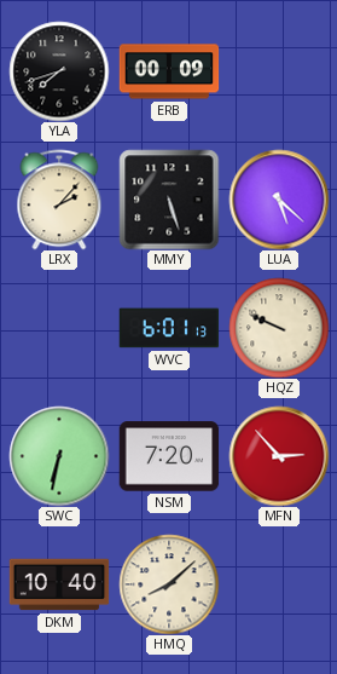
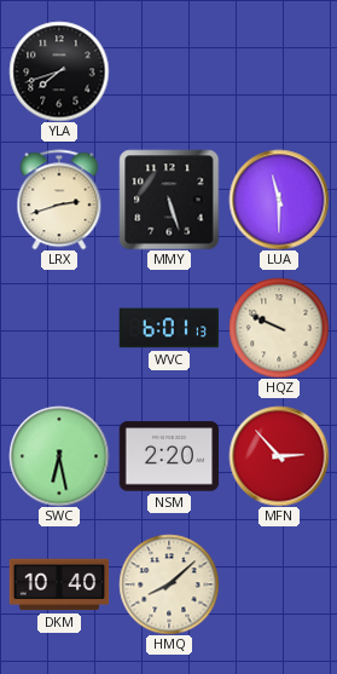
ERB: 00:09 -> none
LRX: 2:07 -> 2:42
LUA: 5:22 -> 11:30
SWC: 6:32 -> 6:28
NSM: 7:20 -> 2:20
